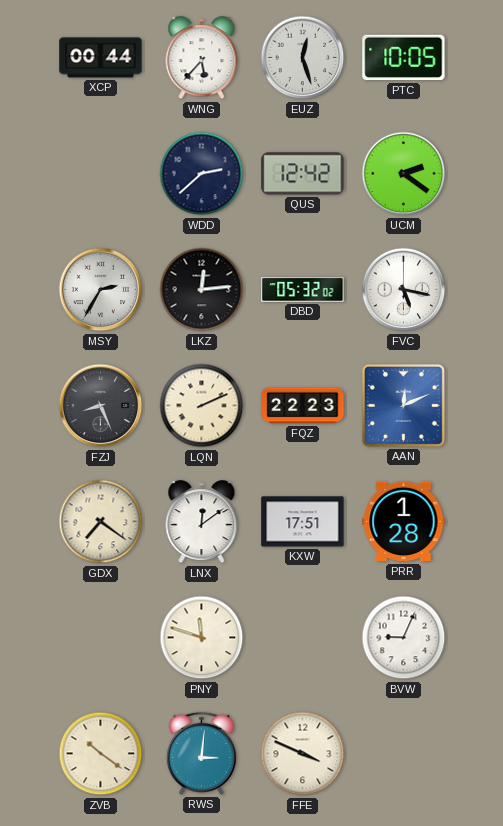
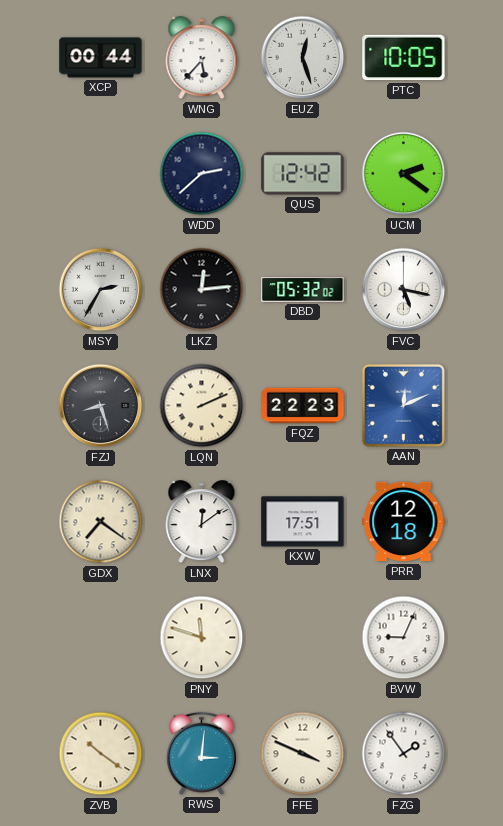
FZJ: 8:26 -> 8:27
PRR: 1:28 -> 12:18
FZG: none -> 1:54
